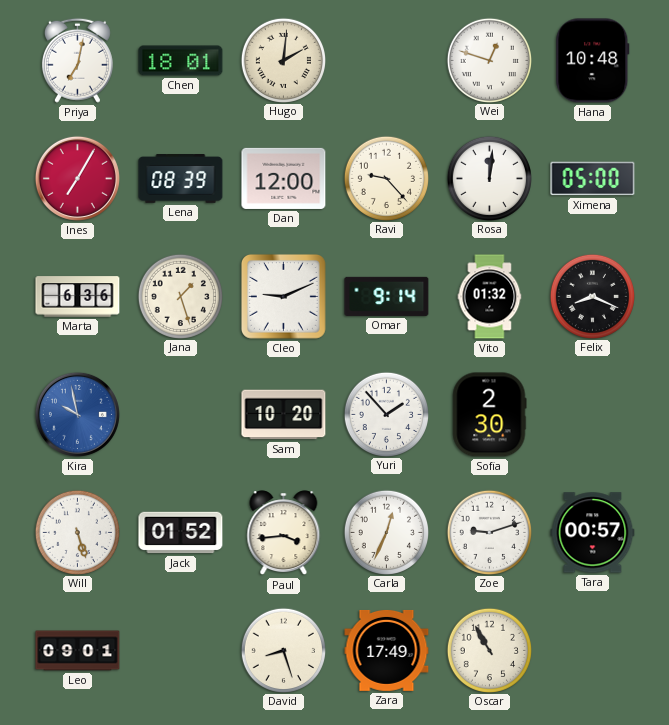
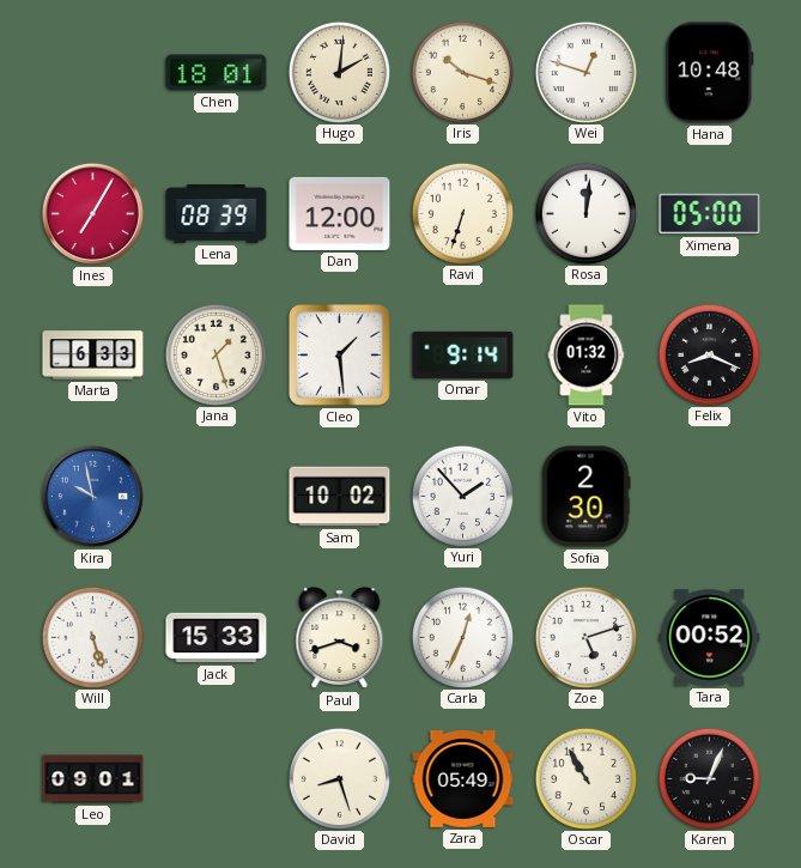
Priya: 7:02 -> none
Iris: none -> 10:18
Ravi: 9:23 -> 6:33
Marta: 6:36 -> 6:33
Cleo: 9:11 -> 1:29
Sam: 10:20 -> 10:02
Jack: 01:52 -> 15:33
Paul: 3:44 -> 3:42
Zoe: 9:12 -> 5:12
Tara: 00:57 -> 00:52
Zara: 17:49 -> 05:49
Karen: none -> 9:04
